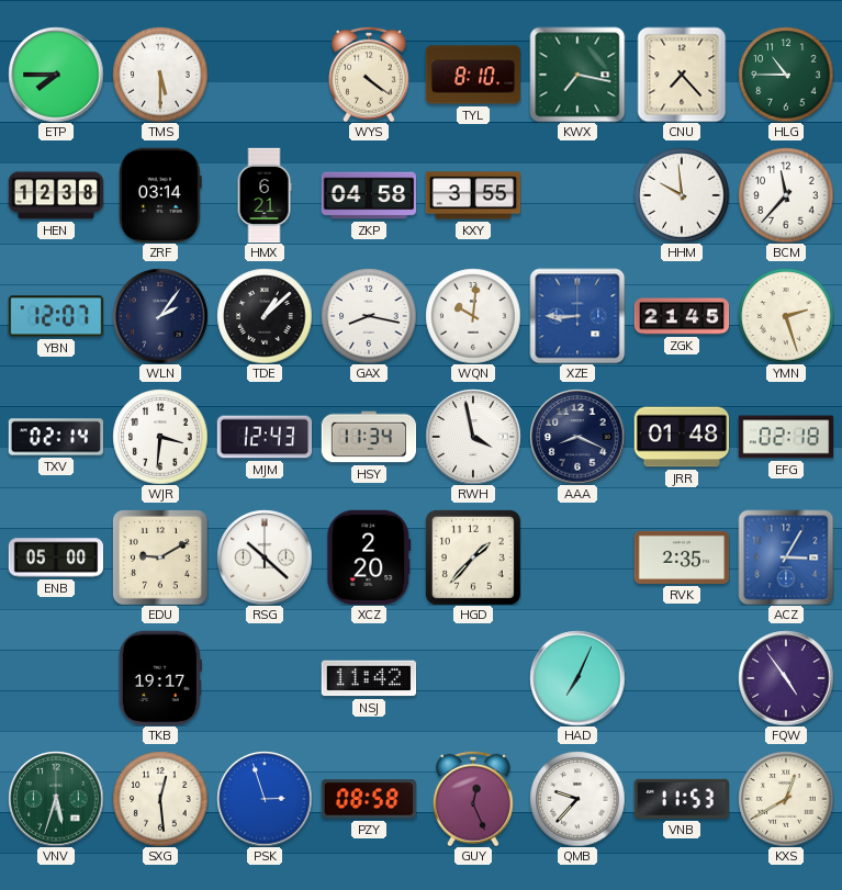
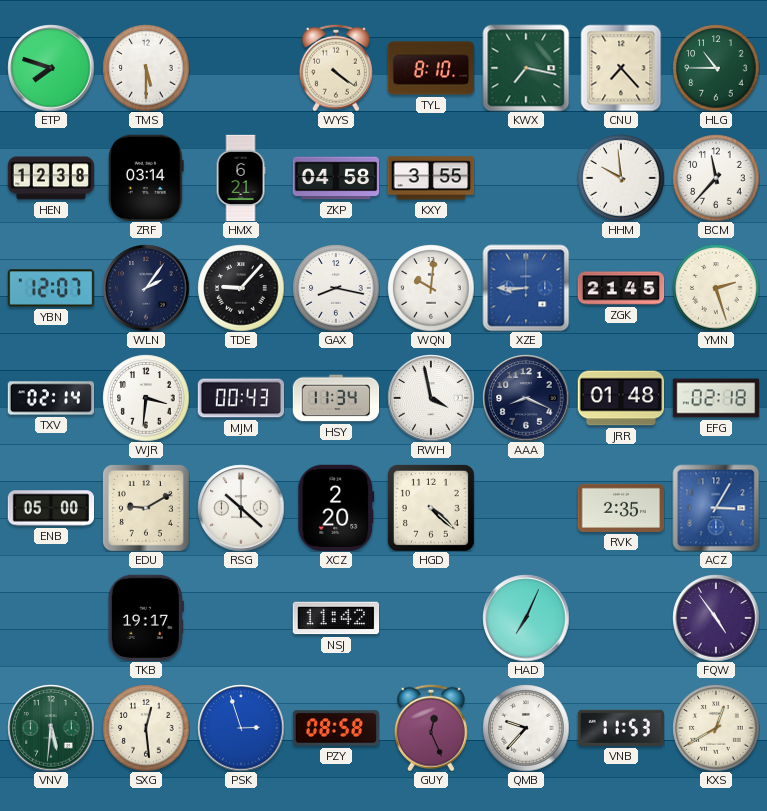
ETP: 7:45 -> 7:48
TDE: 1:08 -> 9:07
MJM: 12:43 -> 00:43
HGD: 1:37 -> 4:22
VNV: 5:33 -> 5:31
